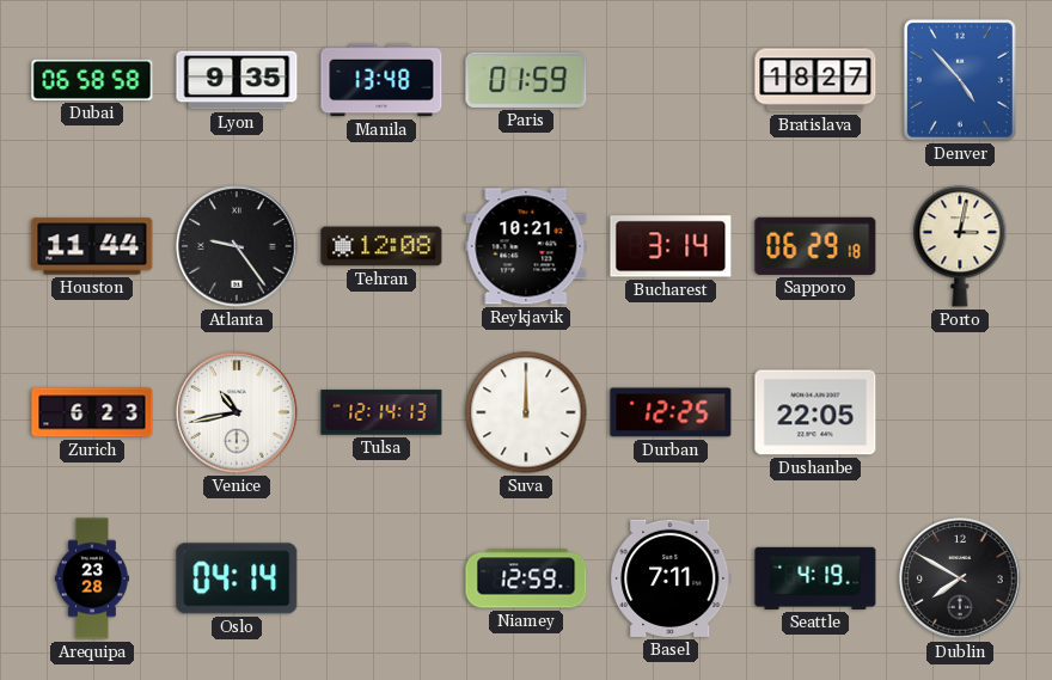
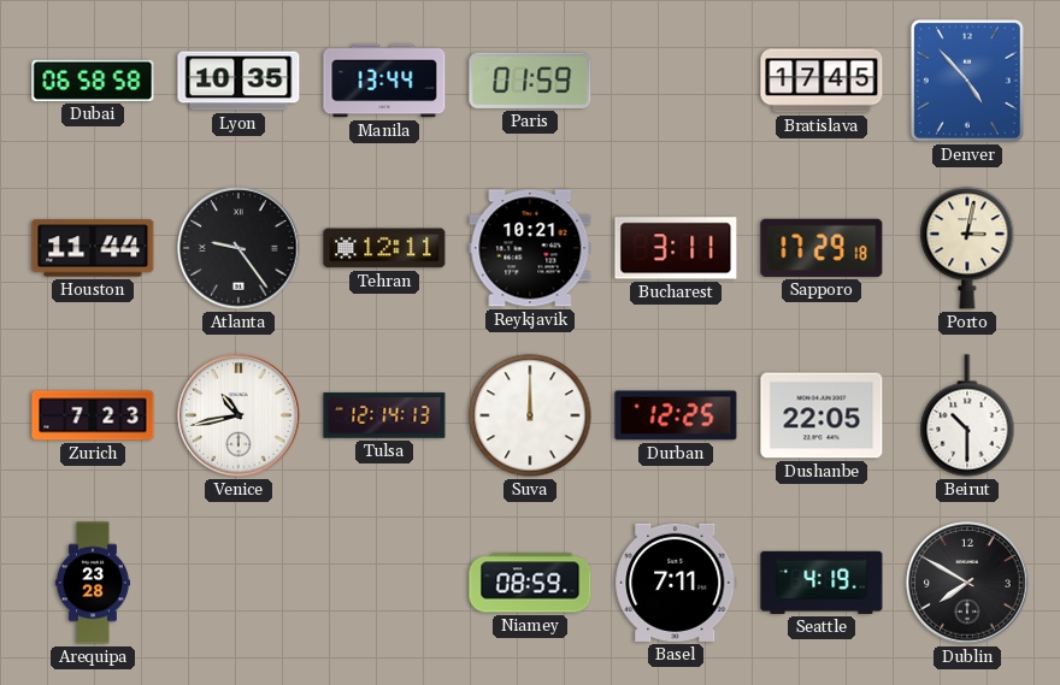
Lyon: 9:35 -> 10:35
Manila: 13:48 -> 13:44
Bratislava: 18:27 -> 17:45
Tehran: 12:08 -> 12:11
Bucharest: 3:14 -> 3:11
Sapporo: 06:29 -> 17:29
Zurich: 6:23 -> 7:23
Beirut: none -> 10:30
Oslo: 04:14 -> none
Niamey: 12:59 -> 08:59
